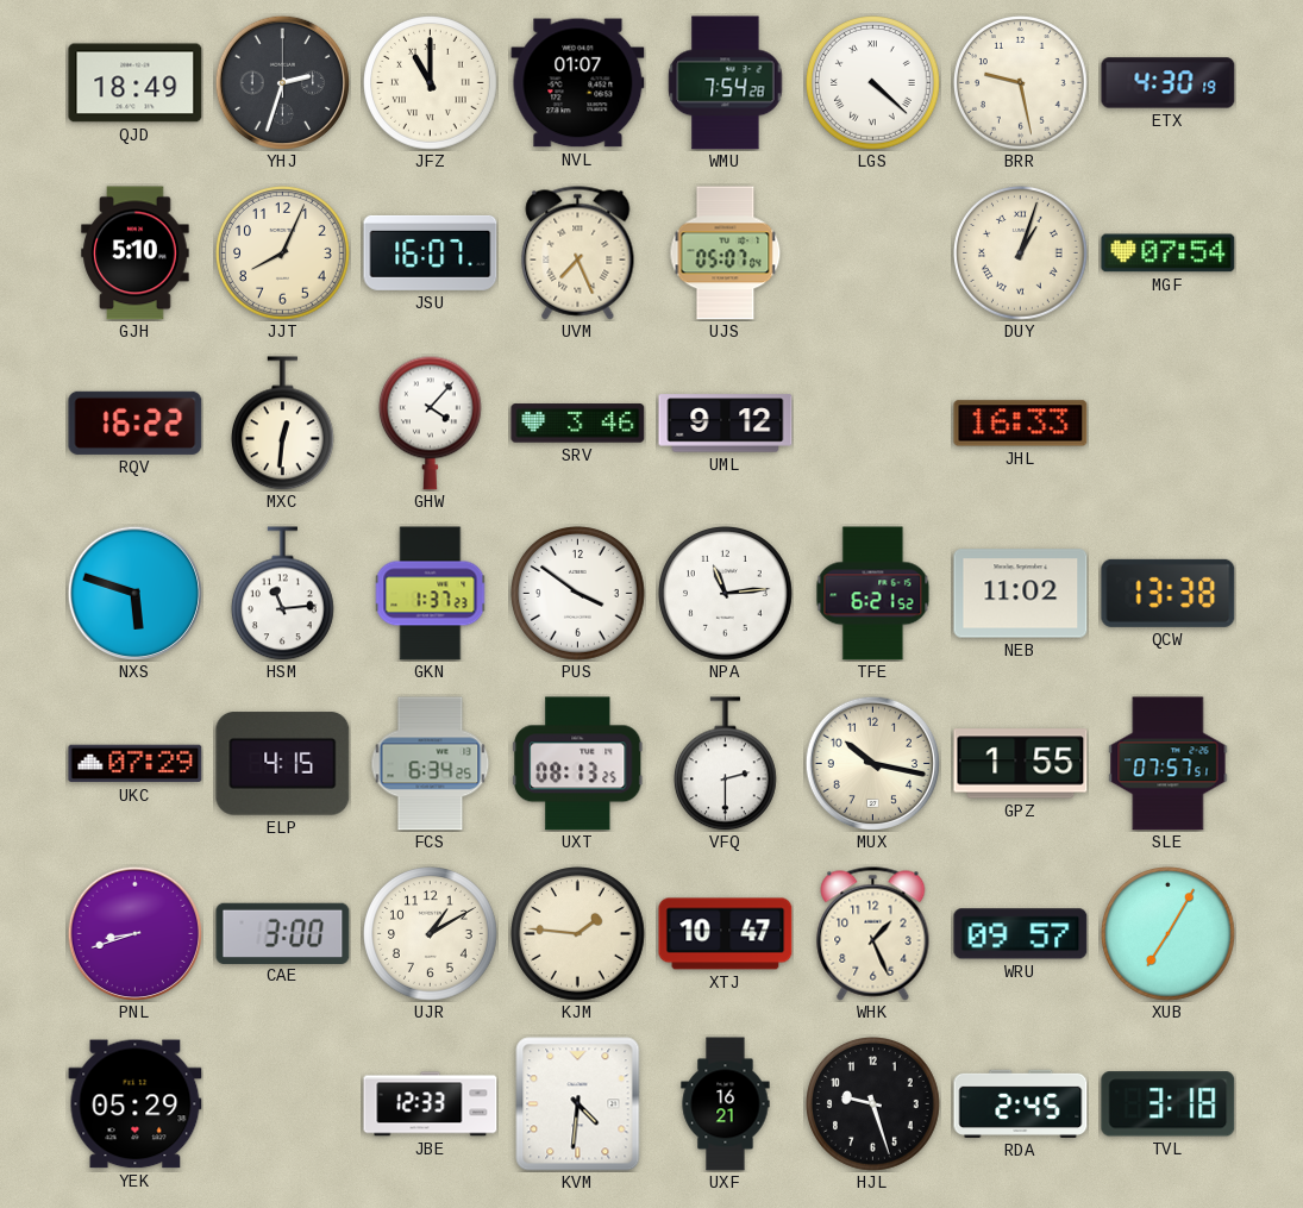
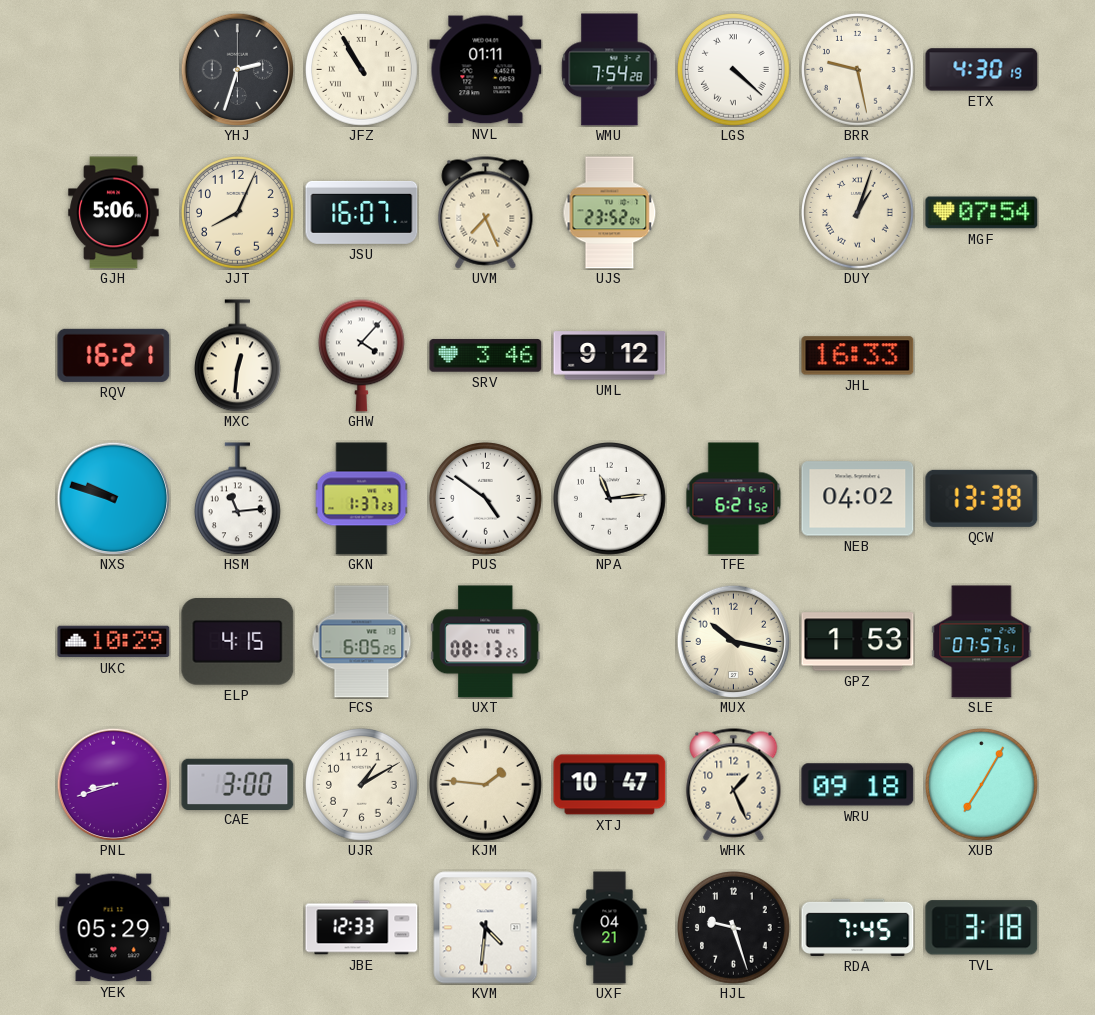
QJD: 18:49 -> none
JFZ: 11:00 -> 10:55
NVL: 01:07 -> 01:11
GJH: 5:10 -> 5:06
UJS: 05:07 -> 23:52
RQV: 16:22 -> 16:21
NXS: 5:48 -> 9:48
PUS: 3:51 -> 4:51
NEB: 11:02 -> 04:02
UKC: 07:29 -> 10:29
FCS: 6:34 -> 6:05
VFQ: 2:30 -> none
GPZ: 1:55 -> 1:53
WRU: 09:57 -> 09:18
UXF: 16:21 -> 04:21
RDA: 2:45 -> 7:45
